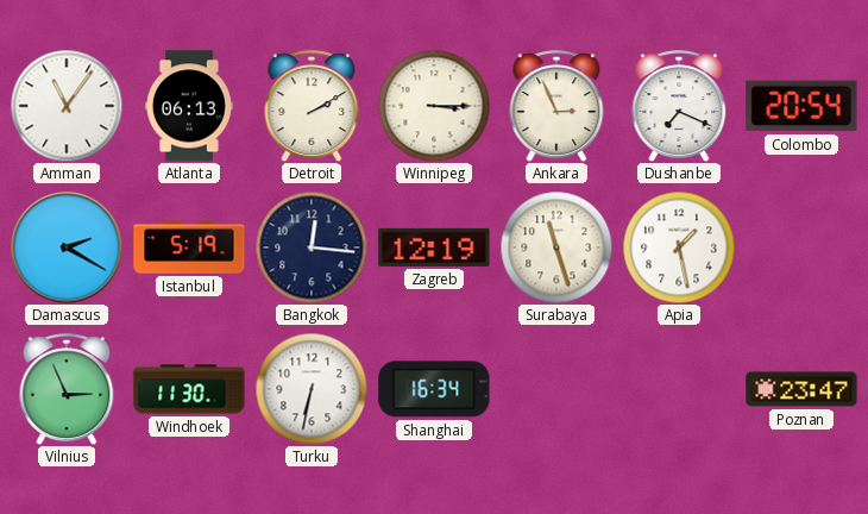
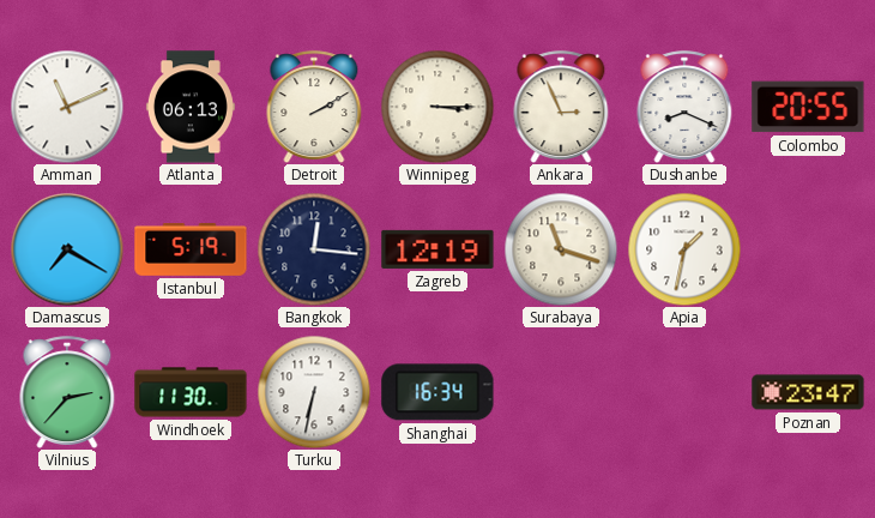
Amman: 11:06 -> 11:11
Dushanbe: 7:19 -> 8:19
Colombo: 20:54 -> 20:55
Damascus: 2:20 -> 7:20
Surabaya: 11:27 -> 11:18
Apia: 1:28 -> 1:32
Vilnius: 2:56 -> 2:37
